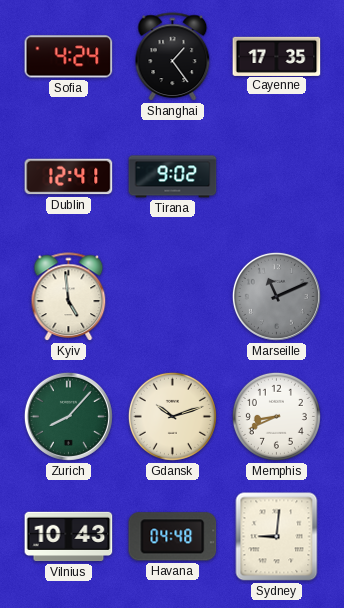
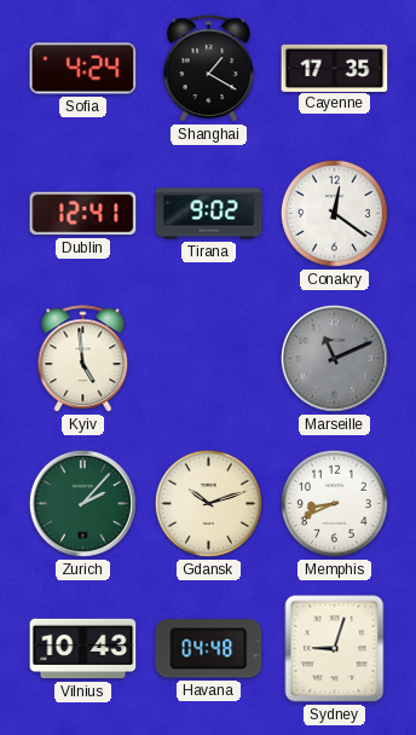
Shanghai: 1:24 -> 1:20
Conakry: none -> 12:21
Zurich: 8:07 -> 2:07
Sydney: 9:01 -> 9:03
